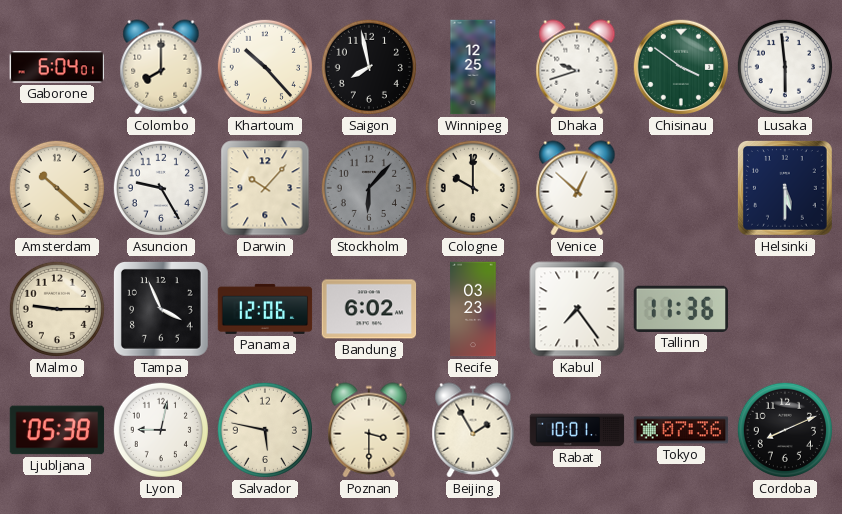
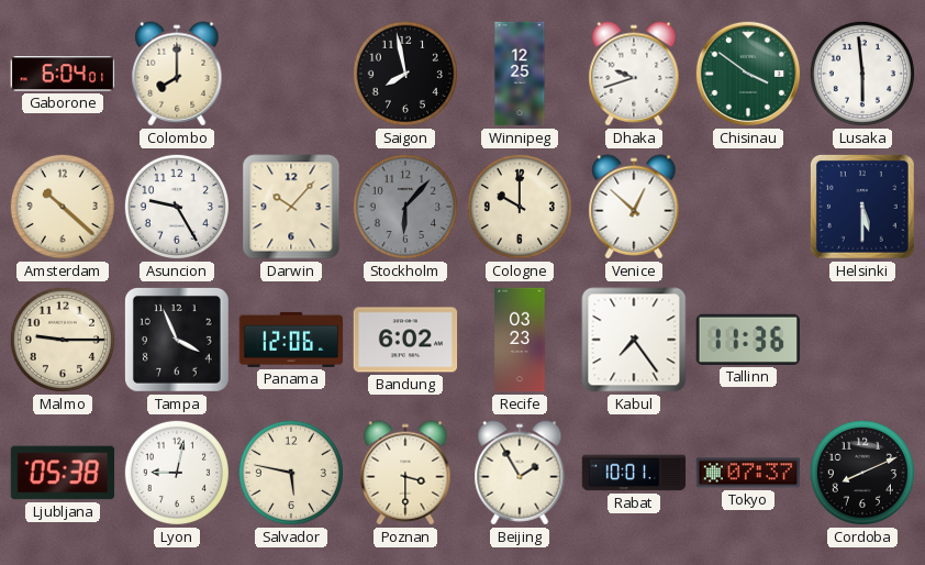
Khartoum: 10:23 -> none
Tokyo: 07:36 -> 07:37
